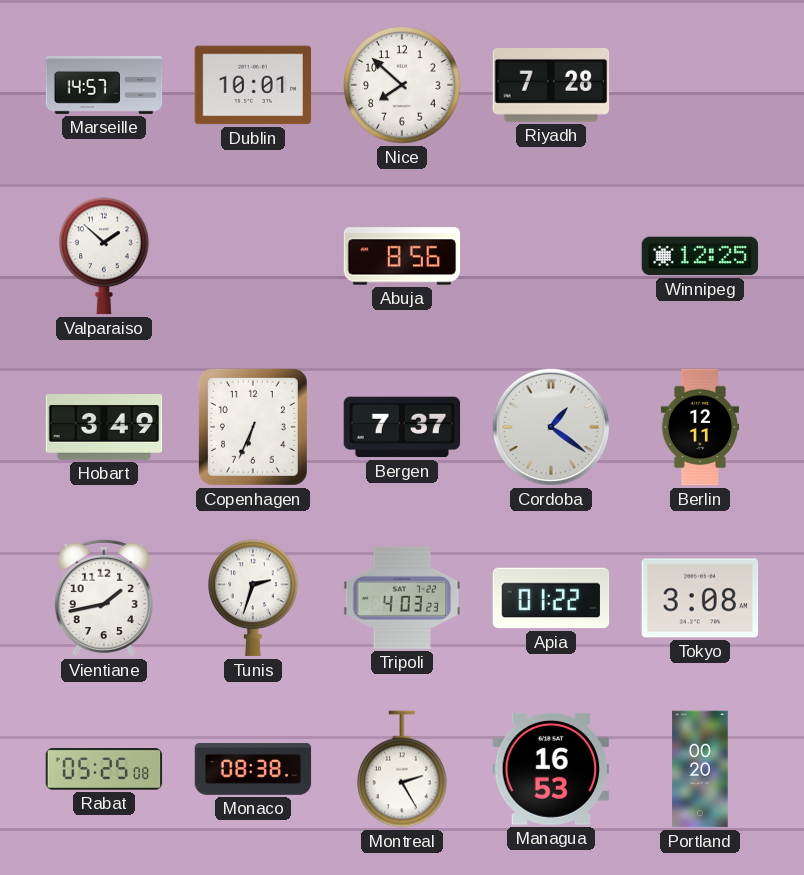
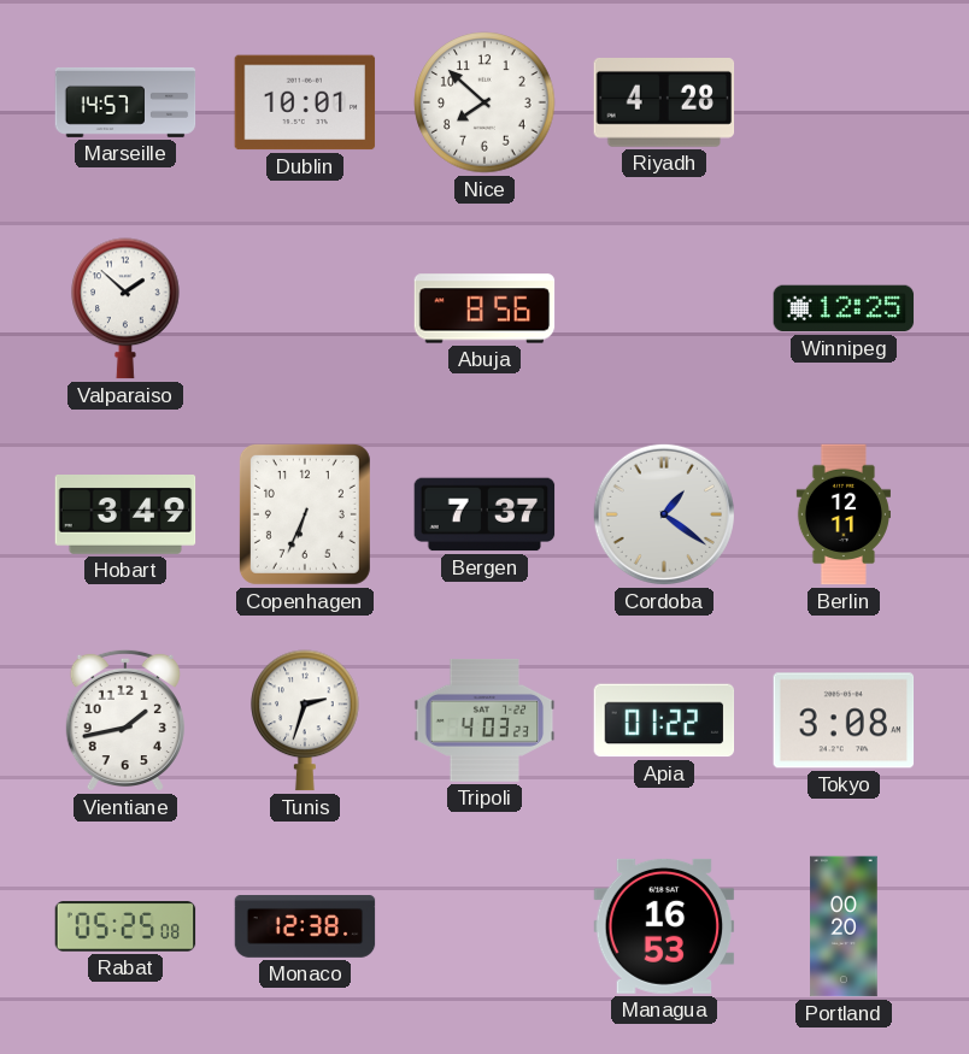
Riyadh: 7:28 -> 4:28
Monaco: 08:38 -> 12:38
Montreal: 2:25 -> none
